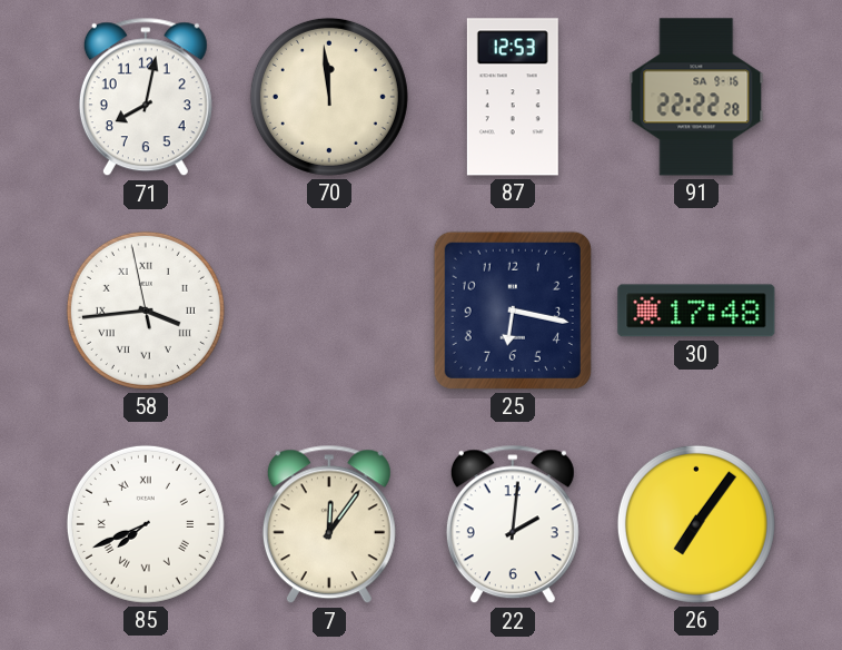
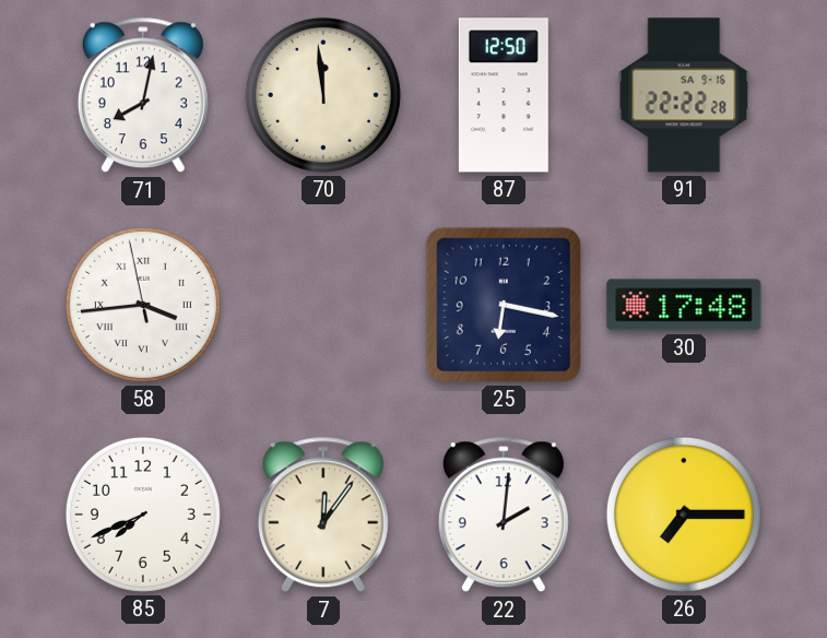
87: 12:53 -> 12:50
85 numerals: Roman -> Arabic
26: 7:06 -> 7:15
